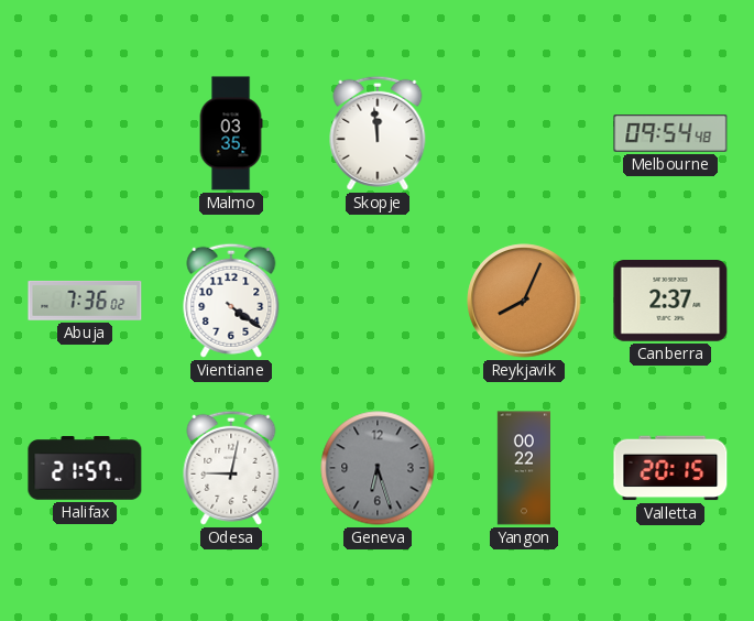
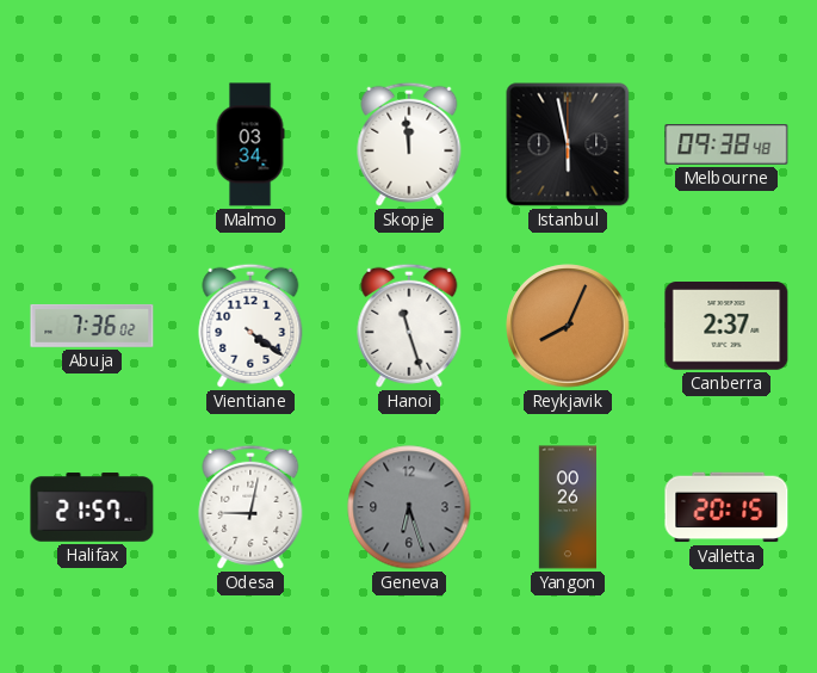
Malmo: 03:35 -> 03:34
Istanbul: none -> 5:58
Melbourne: 09:54 -> 09:38
Hanoi: none -> 11:27
Yangon: 00:22 -> 00:26
